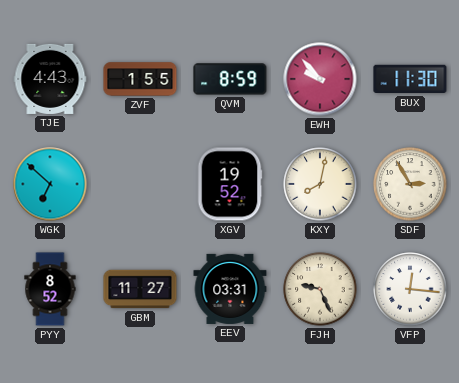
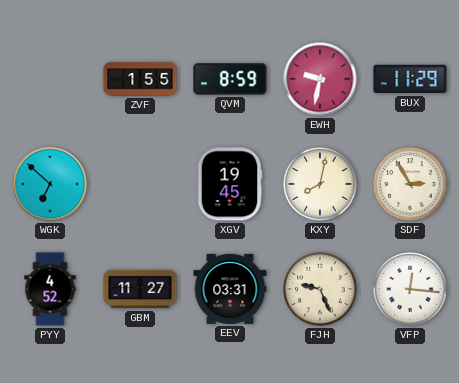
TJE: 4:43 -> none
EWH: 9:53 -> 9:32
BUX: 11:30 -> 11:29
XGV: 19:52 -> 19:45
PYY: 8:52 -> 4:52
